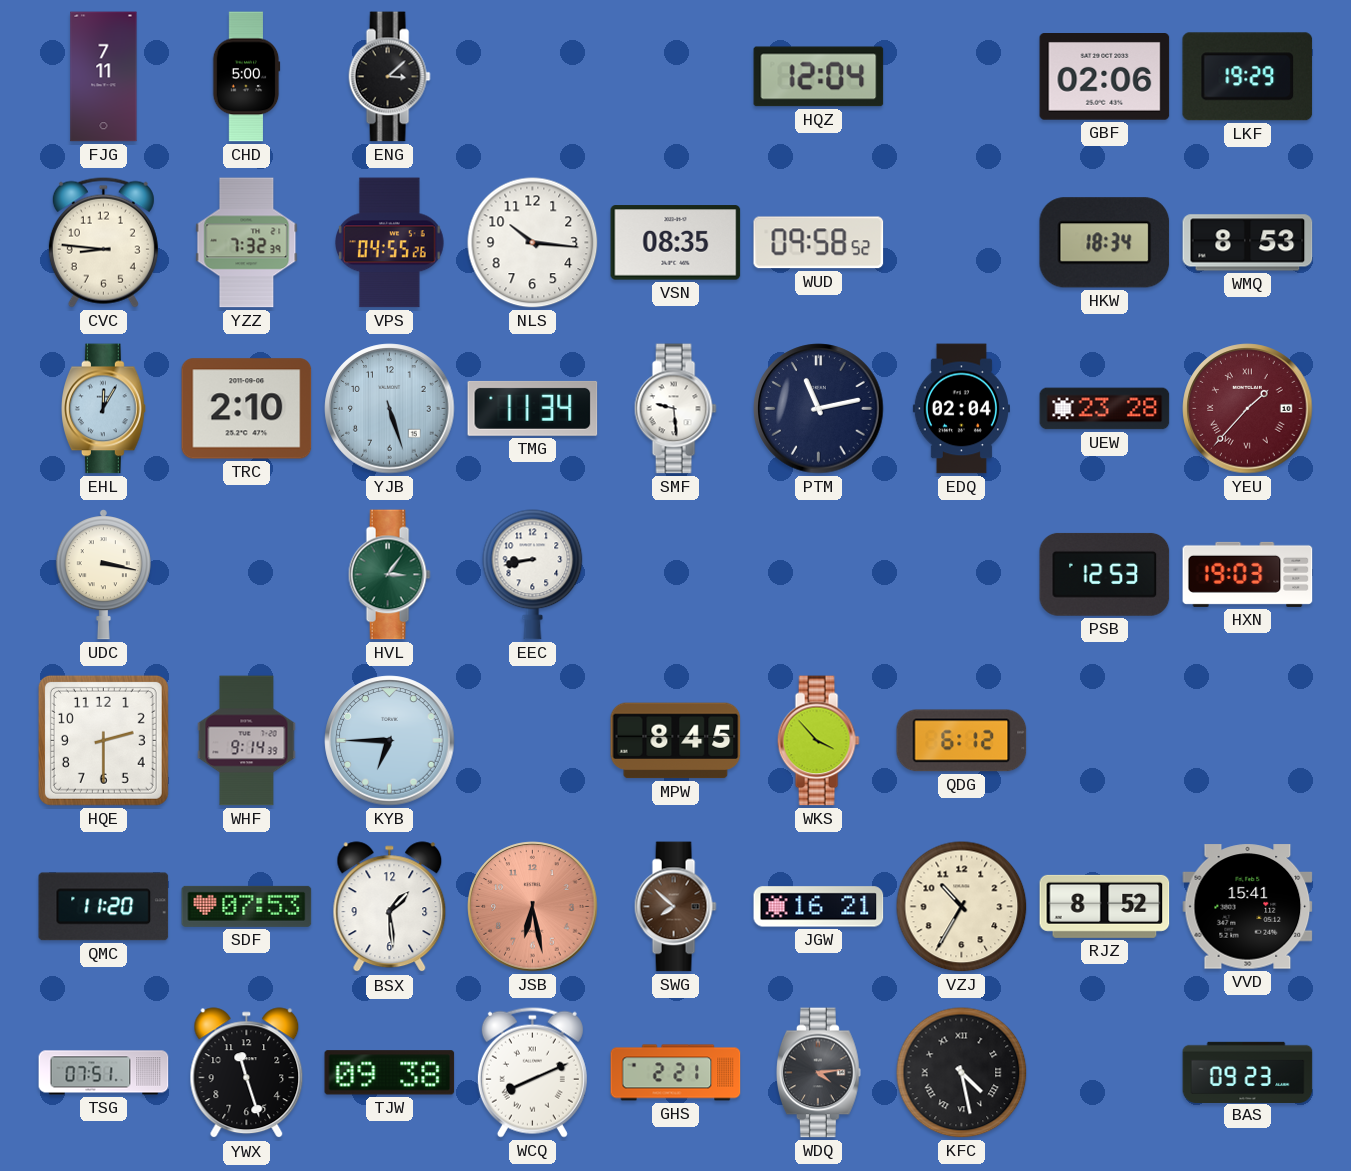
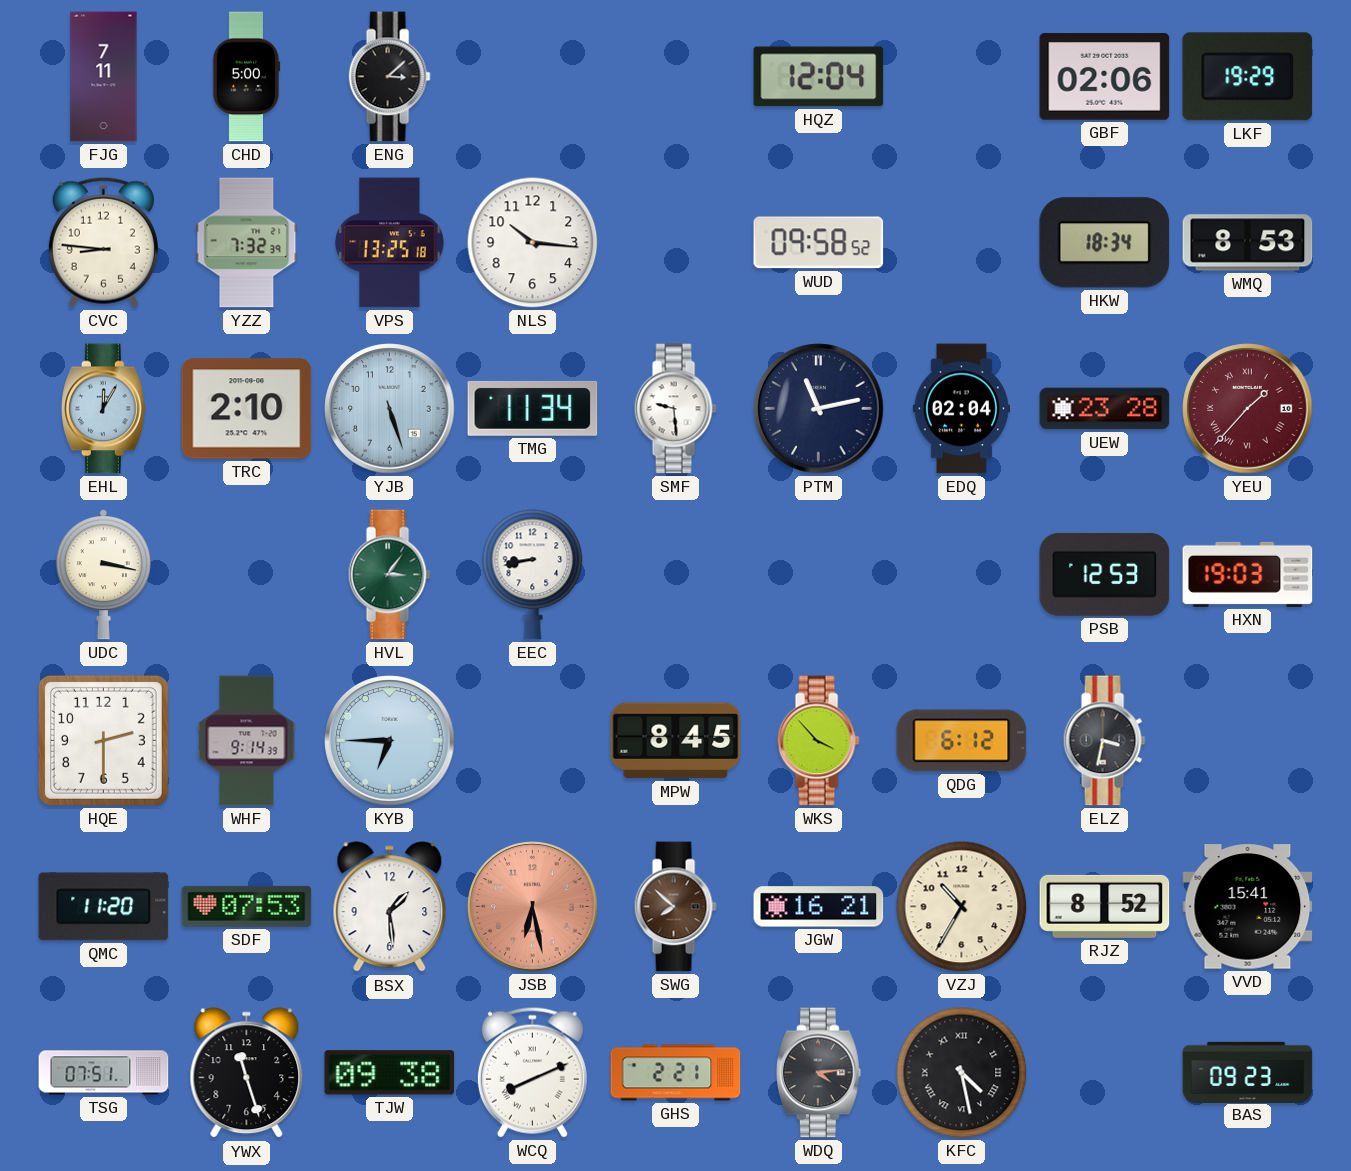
VPS: 04:55 -> 13:25
VSN: 08:35 -> none
ELZ: none -> 3:32
